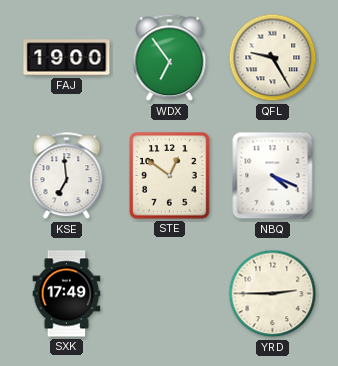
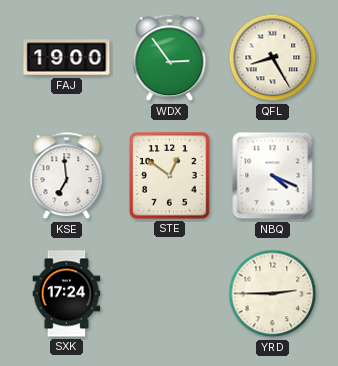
WDX: 6:54 -> 2:54
QFL: 9:25 -> 8:25
SXK: 17:49 -> 17:24
